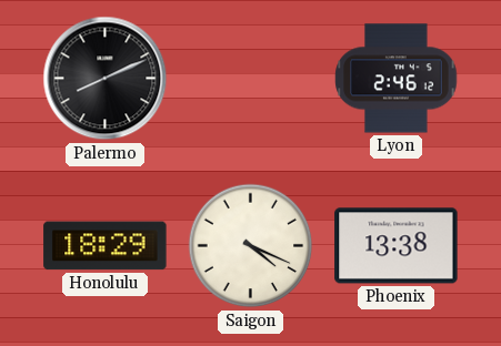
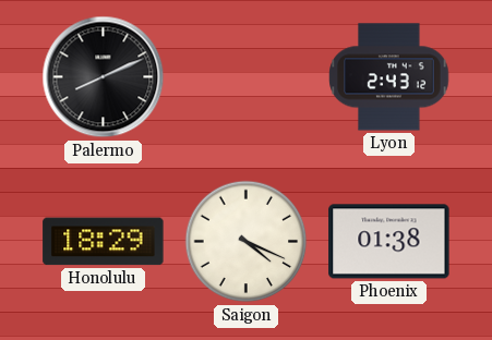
Lyon: 2:46 -> 2:43
Phoenix: 13:38 -> 01:38
